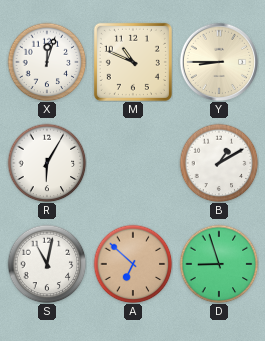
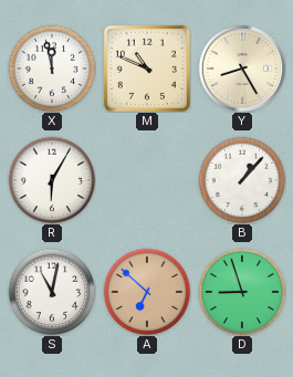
X: 12:03 -> 11:58
Y: 8:45 -> 8:25
B: 1:10 -> 1:07
